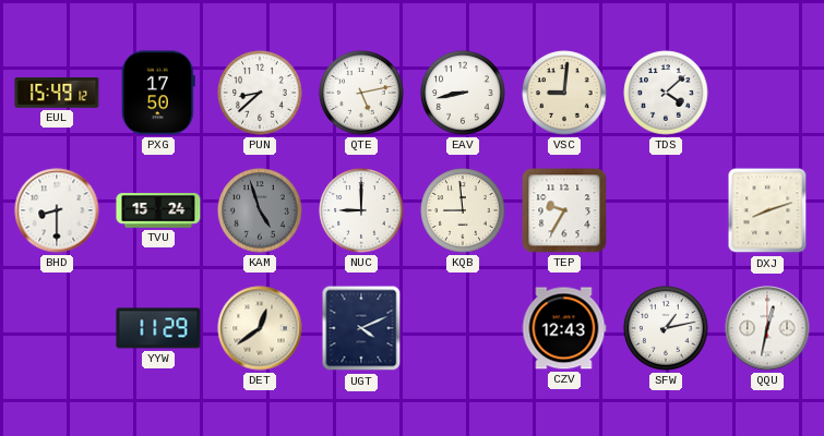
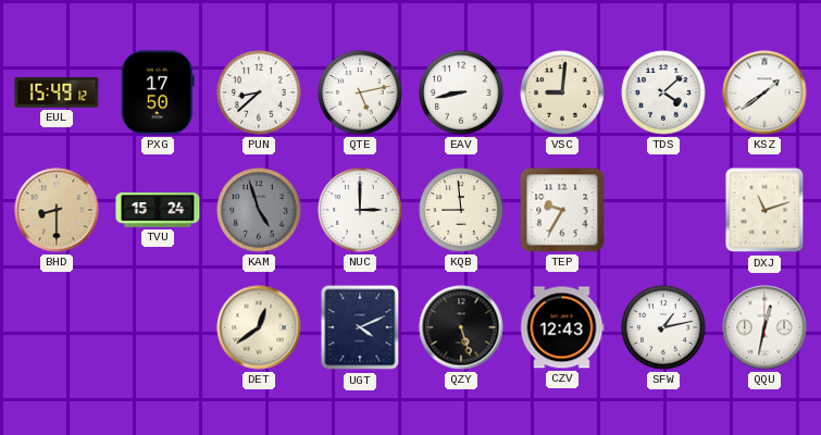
KSZ: none -> 1:39
BHD dial: white -> champagne
NUC: 9:00 -> 3:00
DXJ: 8:12 -> 11:12
YYW: 11:29 -> none
QZY: none -> 5:27
